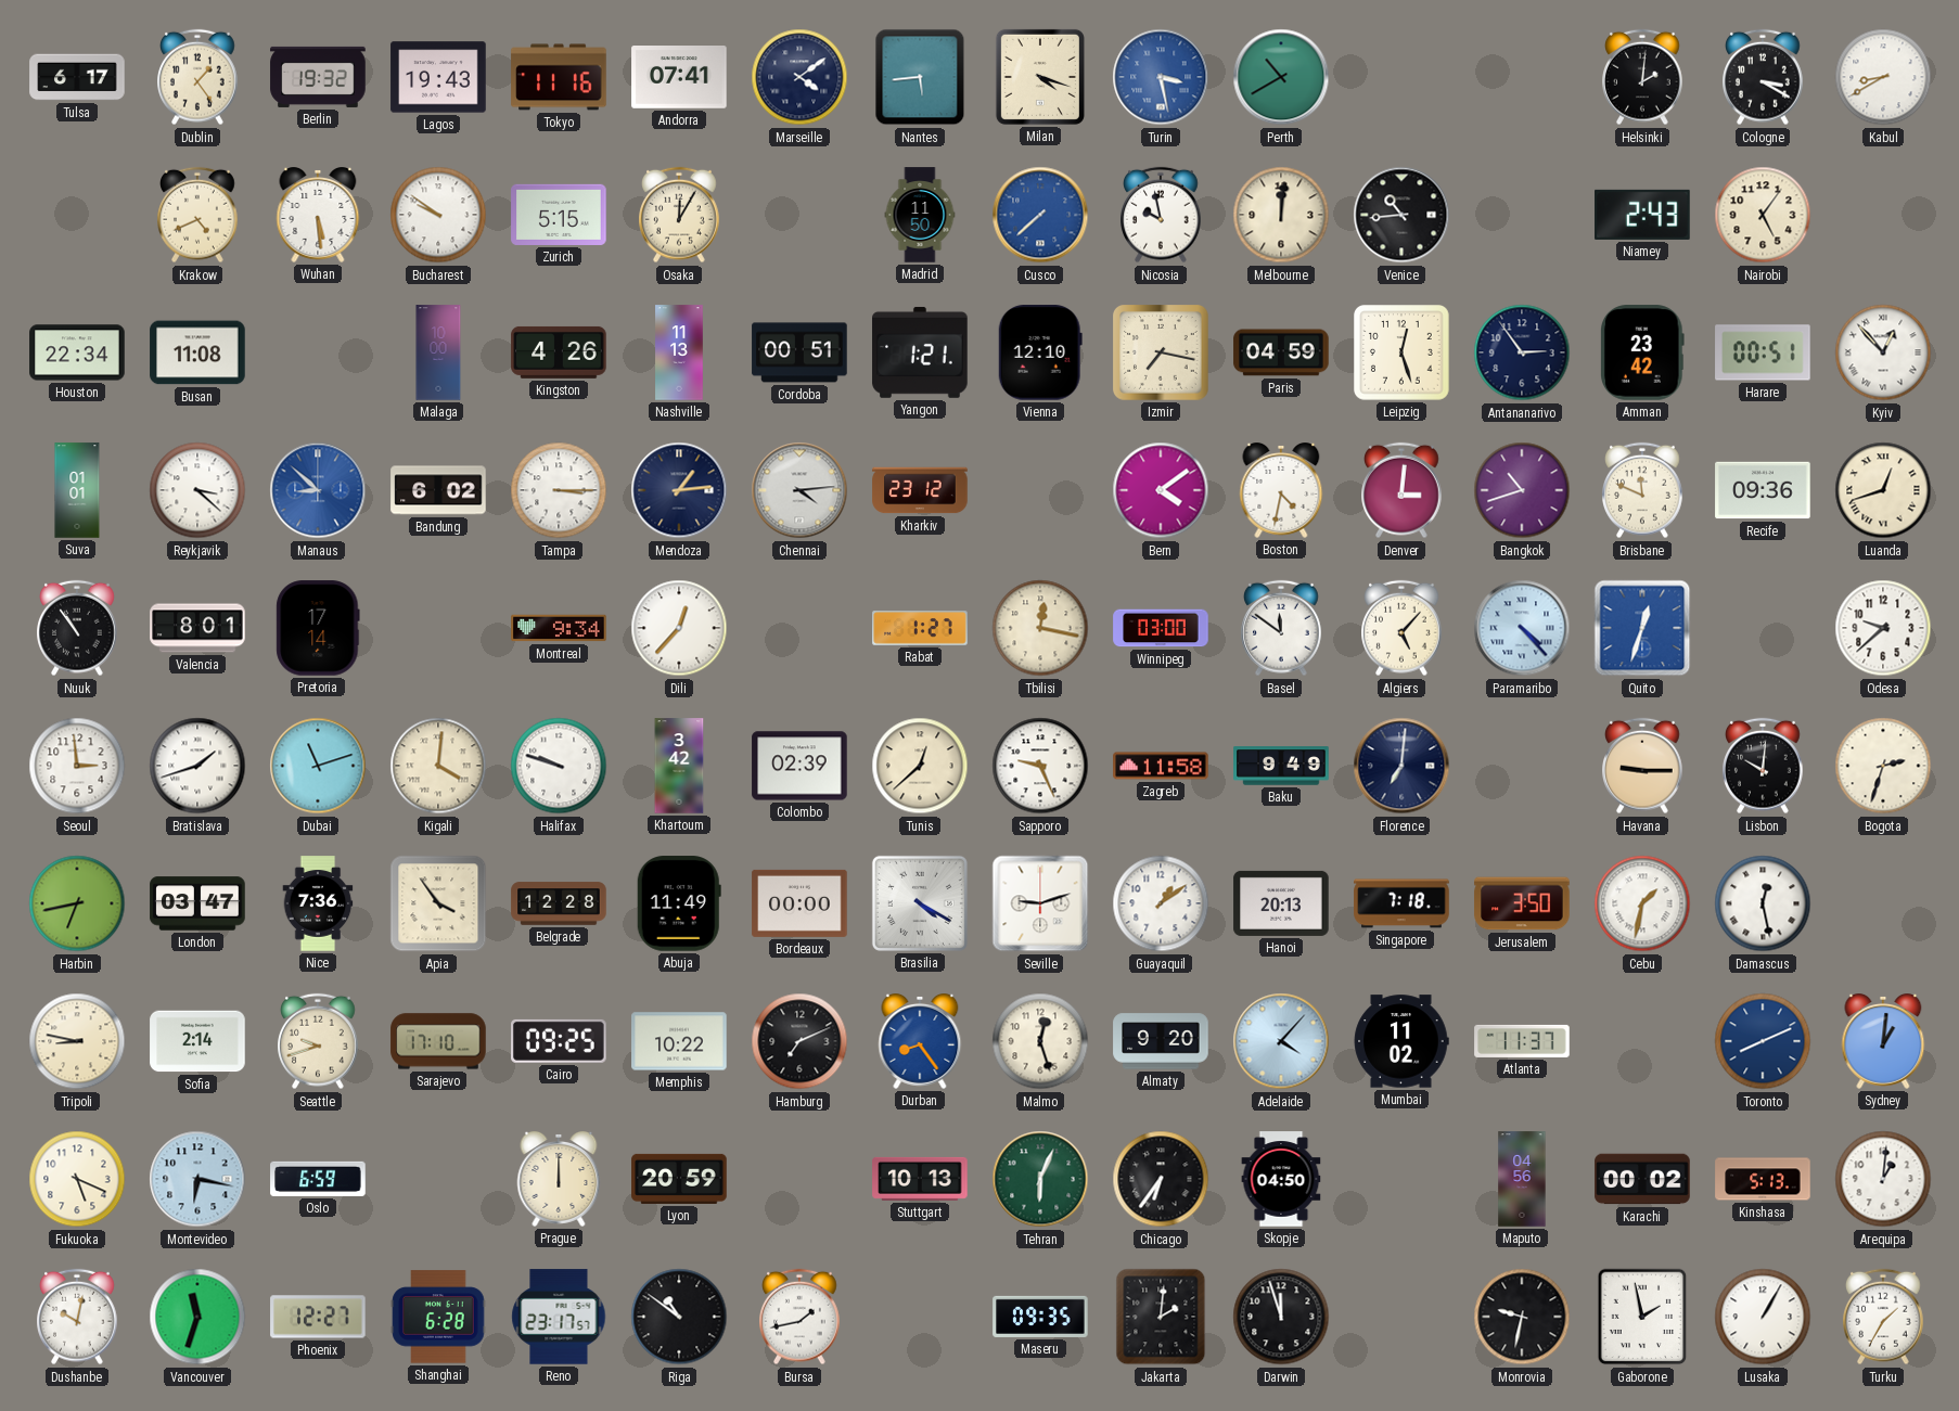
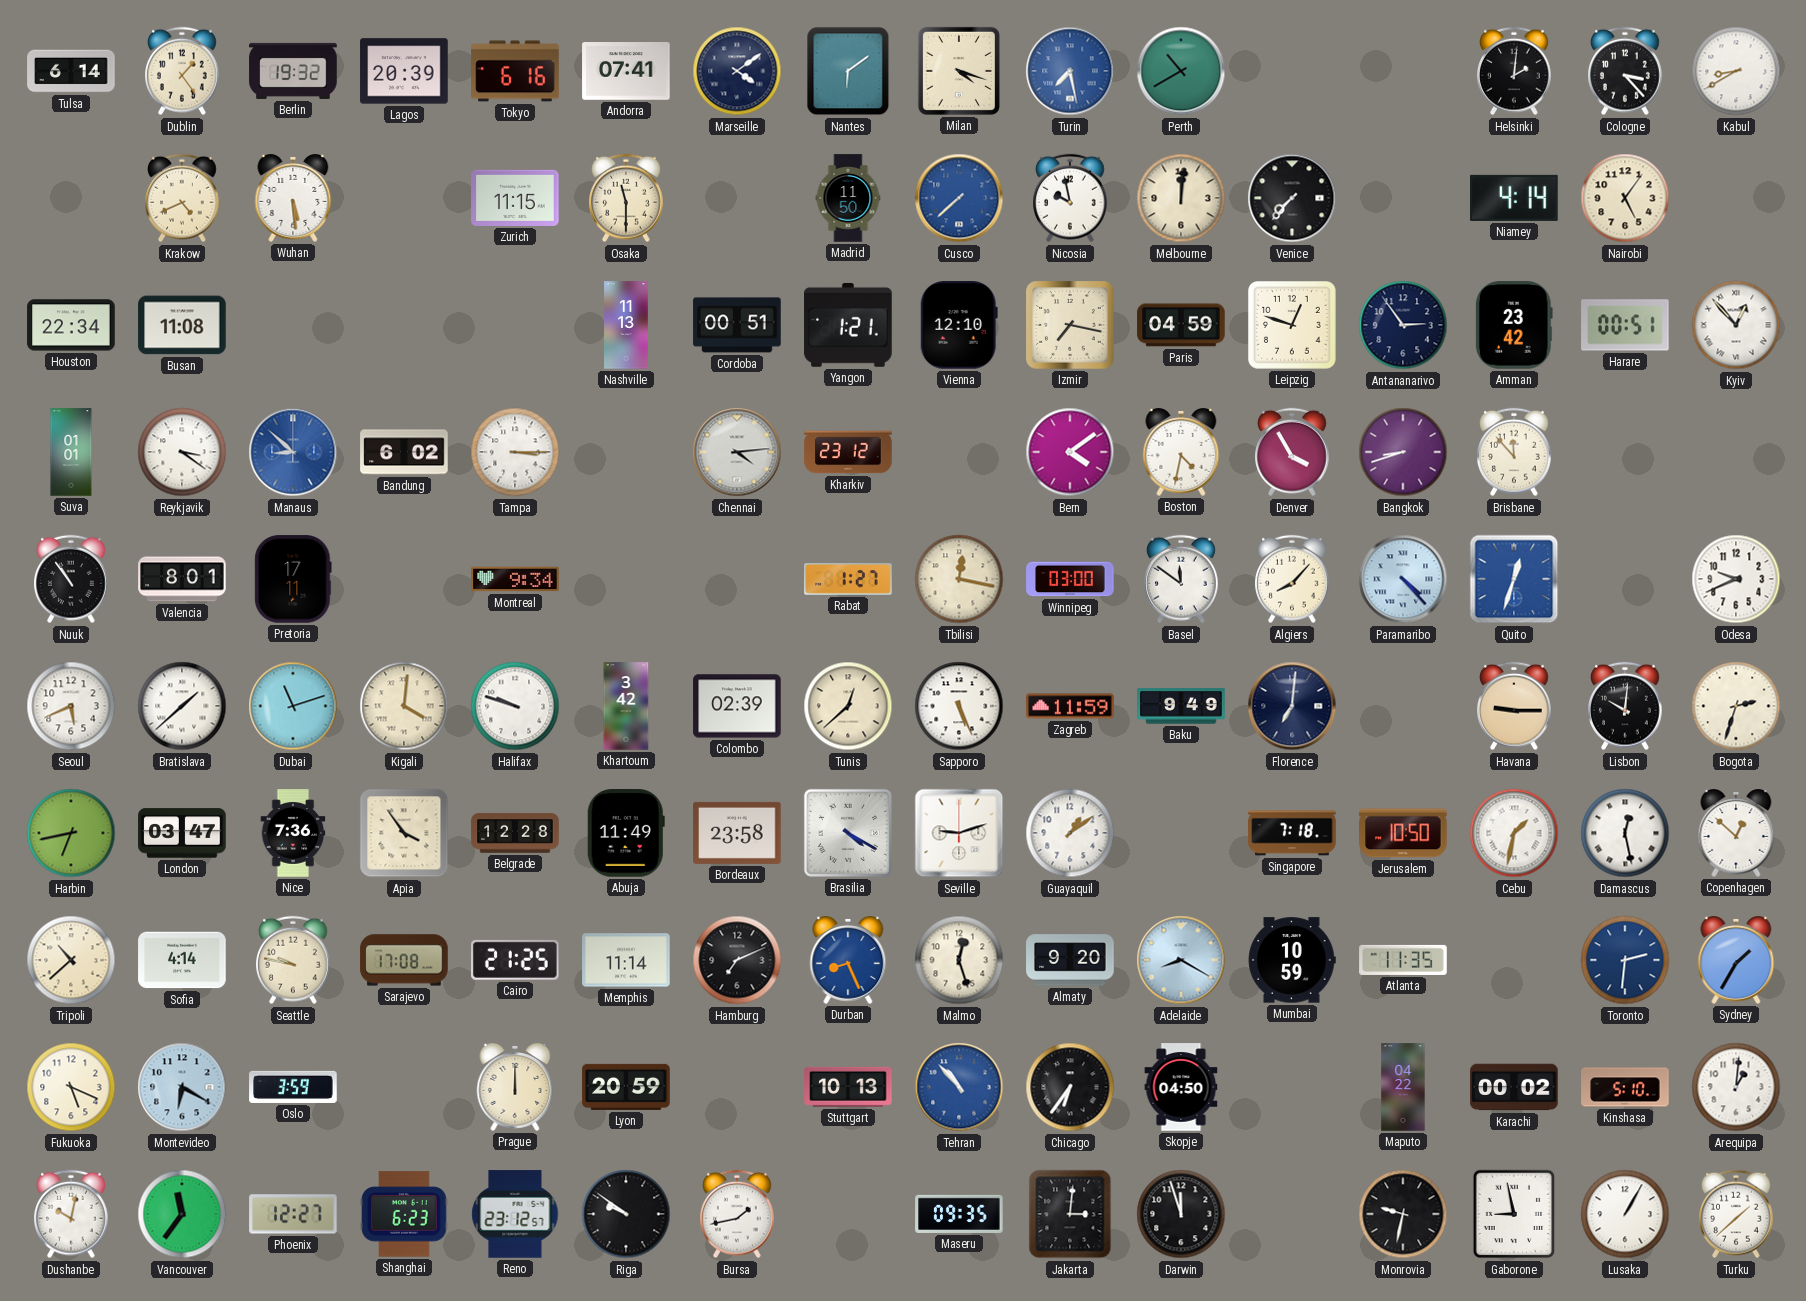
Tulsa: 6:17 -> 6:14
Lagos: 19:43 -> 20:39
Tokyo: 11:16 -> 6:16
Nantes: 5:44 -> 6:09
Turin: 3:28 -> 7:28
Cologne: 3:20 -> 3:23
Bucharest: 9:51 -> none
Zurich: 5:15 -> 11:15
Osaka: 12:05 -> 11:30
Venice: 10:44 -> 7:37
Niamey: 2:43 -> 4:14
Malaga: 10:00 -> none
Kingston: 4:26 -> none
Leipzig: 12:27 -> 12:48
Reykjavik: 3:22 -> 3:21
Mendoza: 1:14 -> none
Denver: 3:01 -> 3:55
Bangkok: 10:42 -> 8:42
Brisbane: 11:49 -> 11:53
Recife: 09:36 -> none
Luanda: 12:42 -> none
Pretoria: 17:14 -> 17:11
Dili: 12:37 -> none
Algiers: 5:07 -> 8:07
Odesa: 9:38 -> 9:41
Seoul: 2:59 -> 5:41
Bratislava: 1:42 -> 1:38
Sapporo: 9:26 -> 5:26
Zagreb: 11:58 -> 11:59
Bordeaux: 00:00 -> 23:58
Hanoi: 20:13 -> none
Jerusalem: 3:50 -> 10:50
Copenhagen: none -> 12:52
Tripoli: 8:47 -> 10:38
Sofia: 2:14 -> 4:14
Seattle: 9:42 -> 9:47
Sarajevo: 17:10 -> 17:08
Cairo: 09:25 -> 21:25
Memphis: 10:22 -> 11:14
Durban: 8:24 -> 8:26
Adelaide: 4:07 -> 8:20
Mumbai: 11:02 -> 10:59
Atlanta: 11:37 -> 11:35
Toronto: 8:11 -> 2:31
Sydney: 1:01 -> 1:35
Montevideo: 6:17 -> 6:20
Oslo: 6:59 -> 3:59
Tehran: 6:04 -> 10:53
Tehran dial: green -> blue
Maputo: 04:56 -> 04:22
Kinshasa: 5:13 -> 5:10
Vancouver: 11:33 -> 11:36
Shanghai: 6:28 -> 6:23
Reno: 23:17 -> 23:12
Riga: 10:51 -> 9:51
Jakarta: 2:01 -> 3:01
Gaborone: 1:58 -> 8:58
Turku: 1:35 -> 1:38
